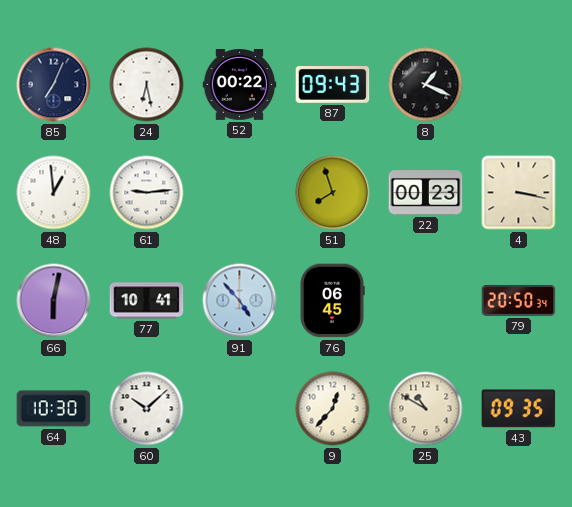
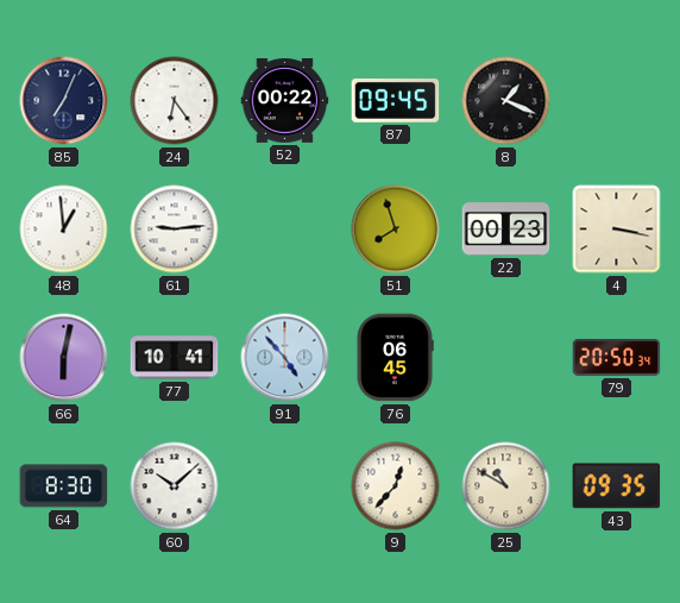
24: 6:28 -> 6:24
87: 09:43 -> 09:45
64: 10:30 -> 8:30
